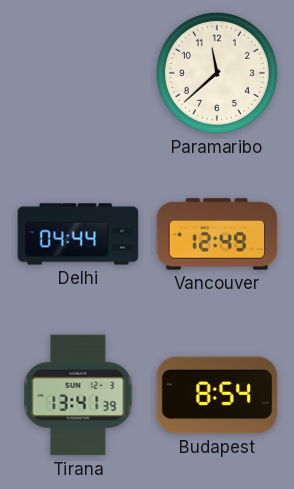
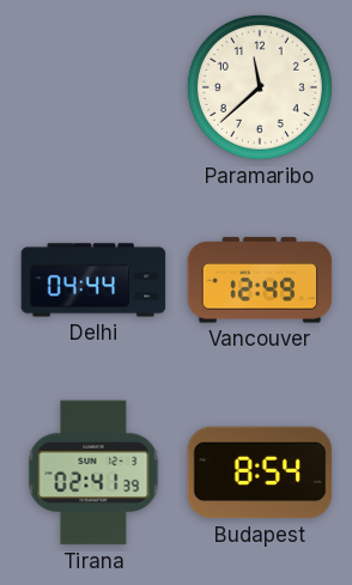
Tirana: 13:41 -> 02:41
